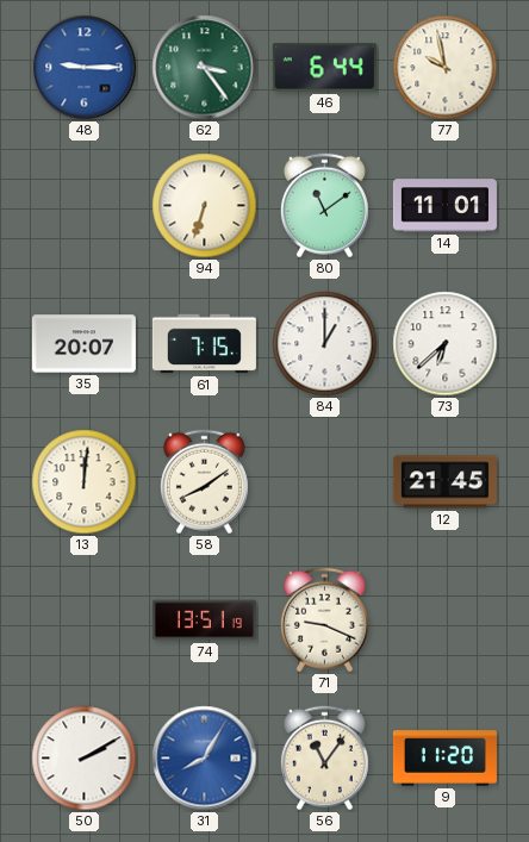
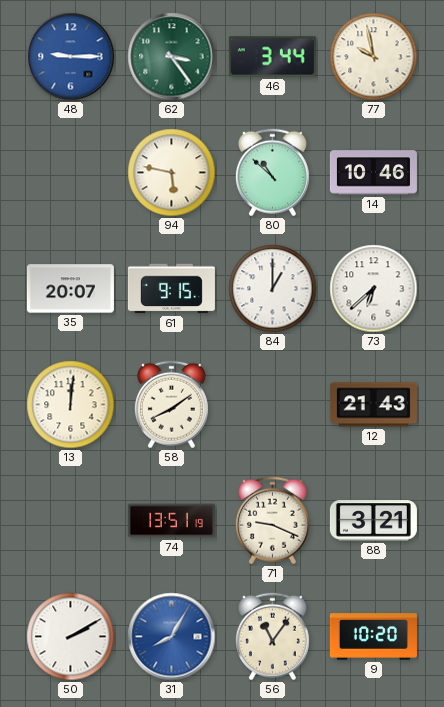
46: 6:44 -> 3:44
94: 6:33 -> 5:47
80: 11:09 -> 10:52
14: 11:01 -> 10:46
61: 7:15 -> 9:15
12: 21:45 -> 21:43
88: none -> 3:21
9: 11:20 -> 10:20
